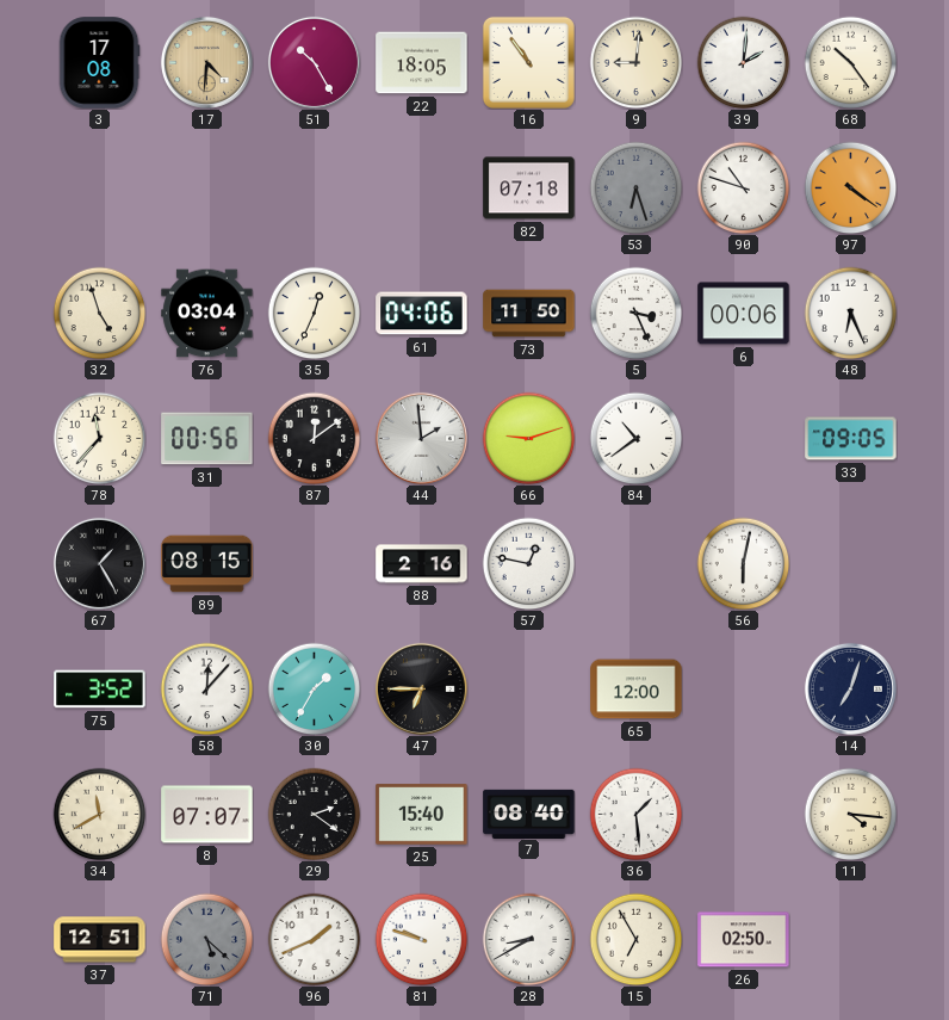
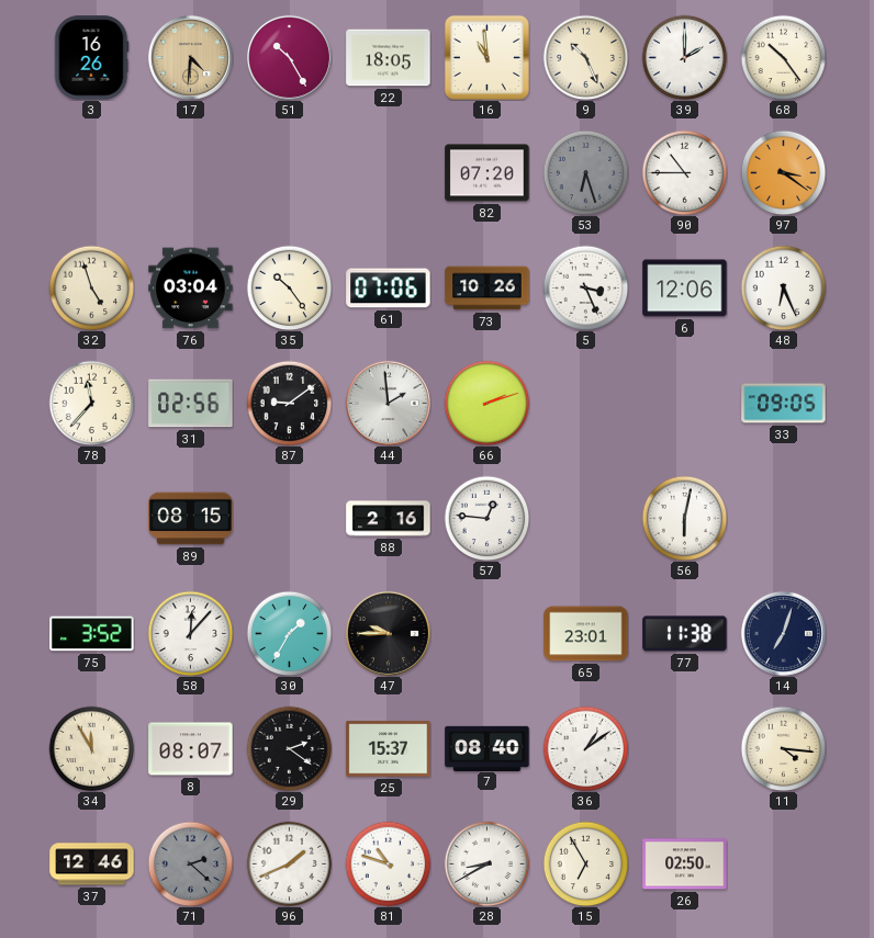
3: 17:08 -> 16:26
16: 10:54 -> 10:59
9: 9:01 -> 10:26
39: 2:01 -> 2:00
82: 07:18 -> 07:20
90: 10:48 -> 10:45
97: 4:21 -> 3:21
35: 12:34 -> 10:24
61: 04:06 -> 07:06
73: 11:50 -> 10:26
6: 00:06 -> 12:06
31: 00:56 -> 02:56
87: 12:09 -> 9:09
66: 9:12 -> 2:12
84: 10:39 -> none
67: 1:25 -> none
57: 12:47 -> 12:46
47: 6:45 -> 9:45
65: 12:00 -> 23:01
77: none -> 11:38
34: 11:40 -> 11:55
8: 07:07 -> 08:07
25: 15:40 -> 15:37
36: 1:29 -> 1:09
37: 12:51 -> 12:46
71: 5:22 -> 2:22
81: 9:48 -> 10:48
